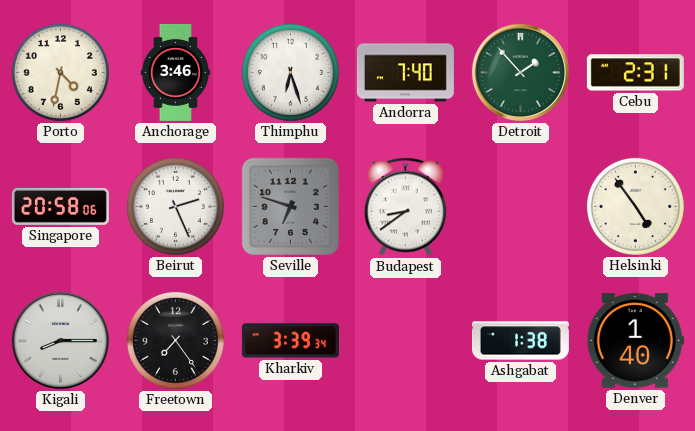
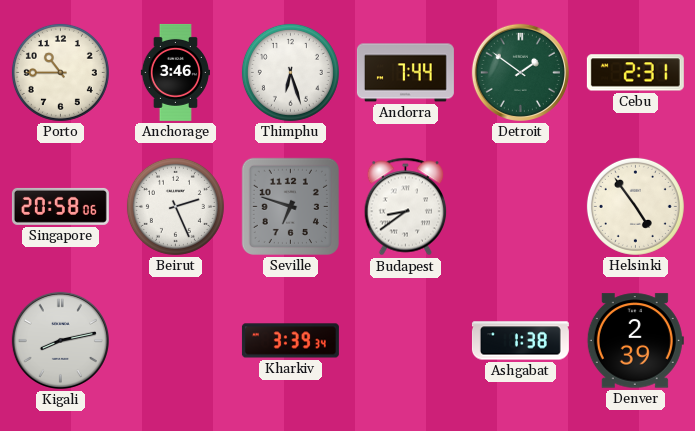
Porto: 4:32 -> 10:45
Andorra: 7:40 -> 7:44
Detroit: 1:53 -> 1:51
Kigali: 8:15 -> 8:13
Freetown: 7:24 -> none
Denver: 1:40 -> 2:39
